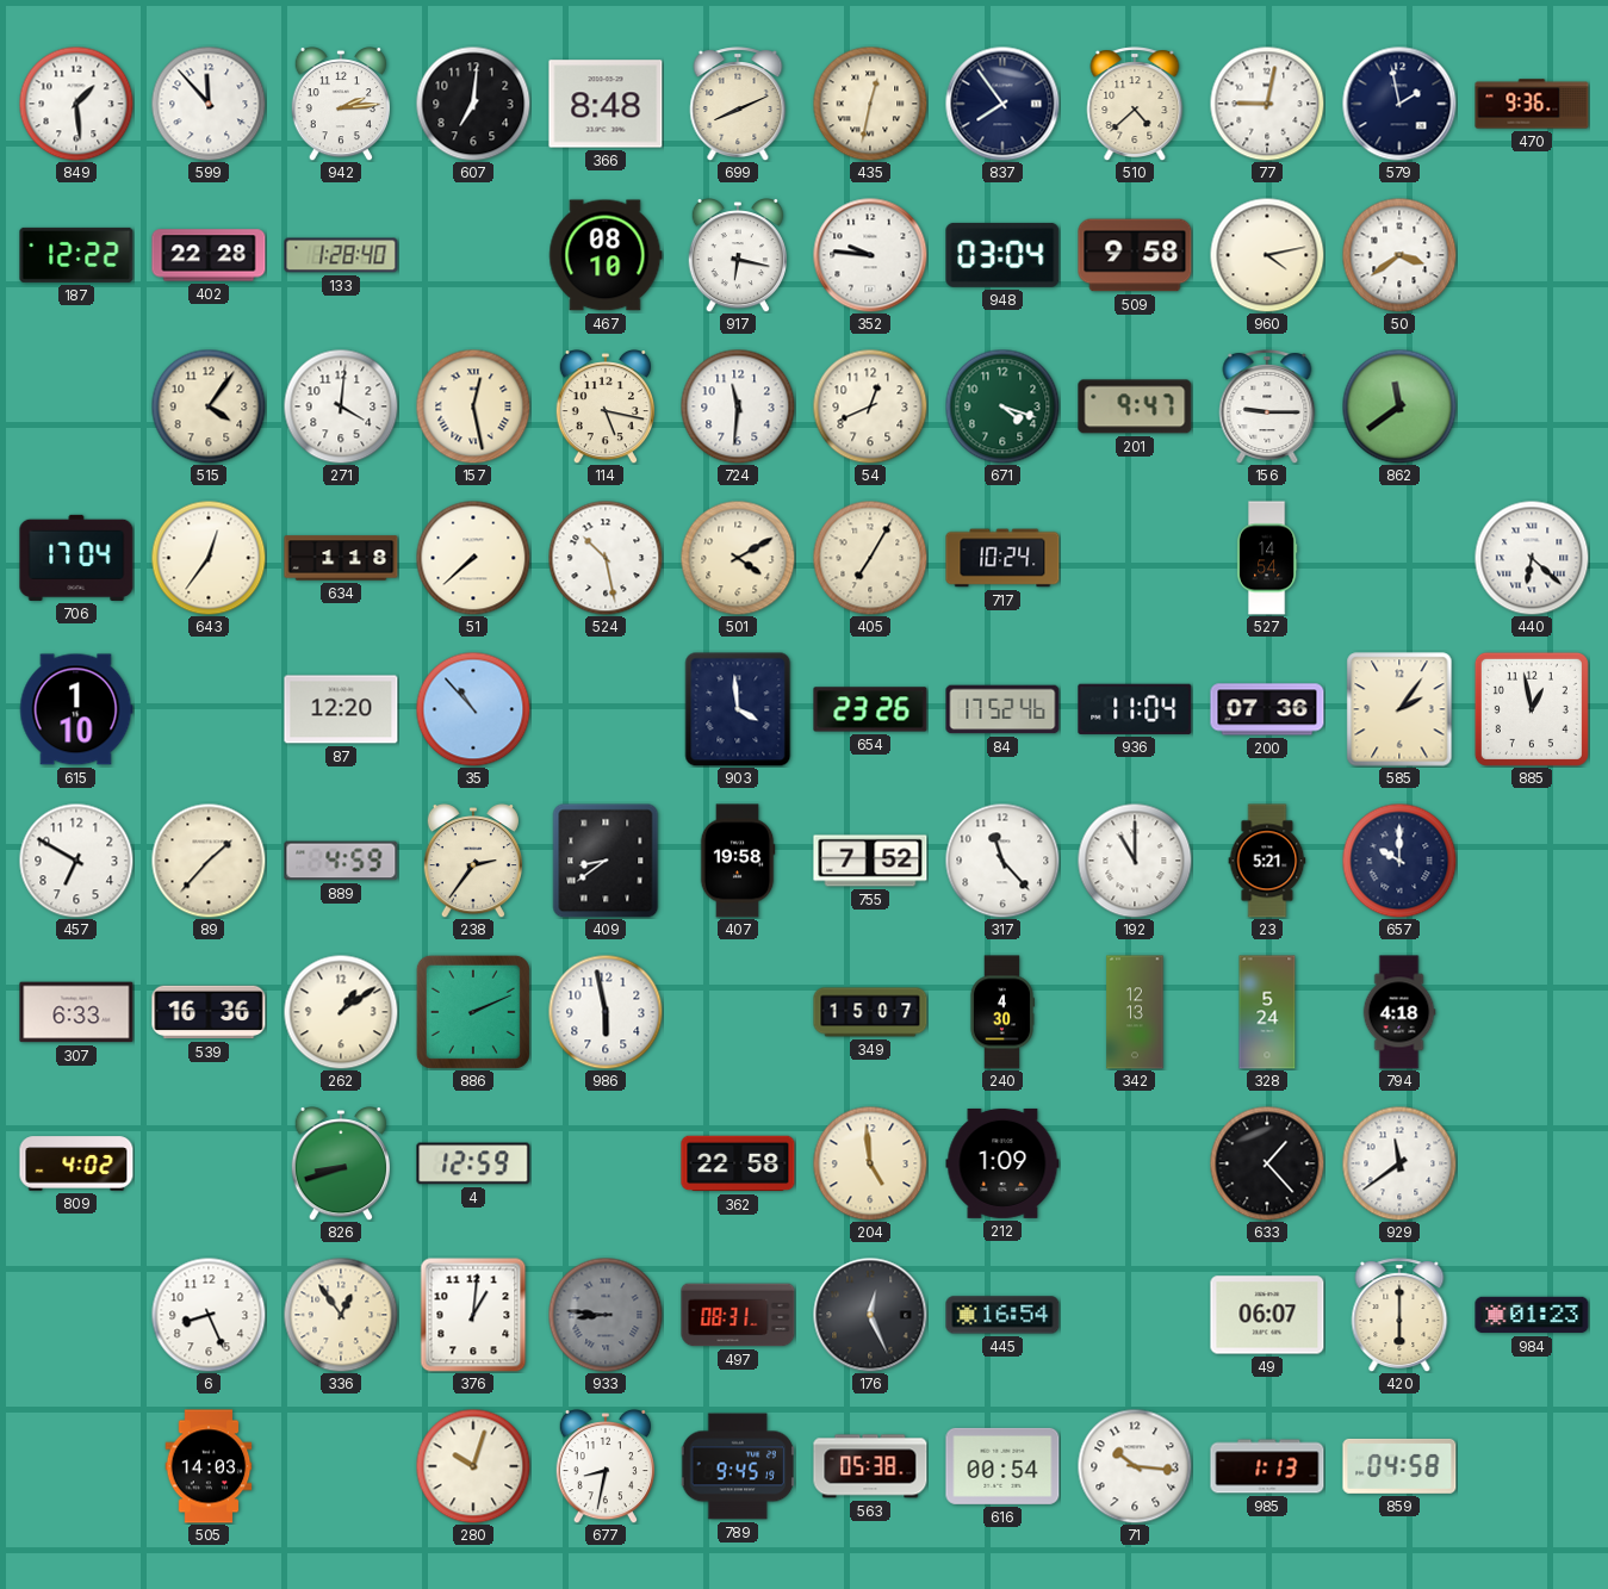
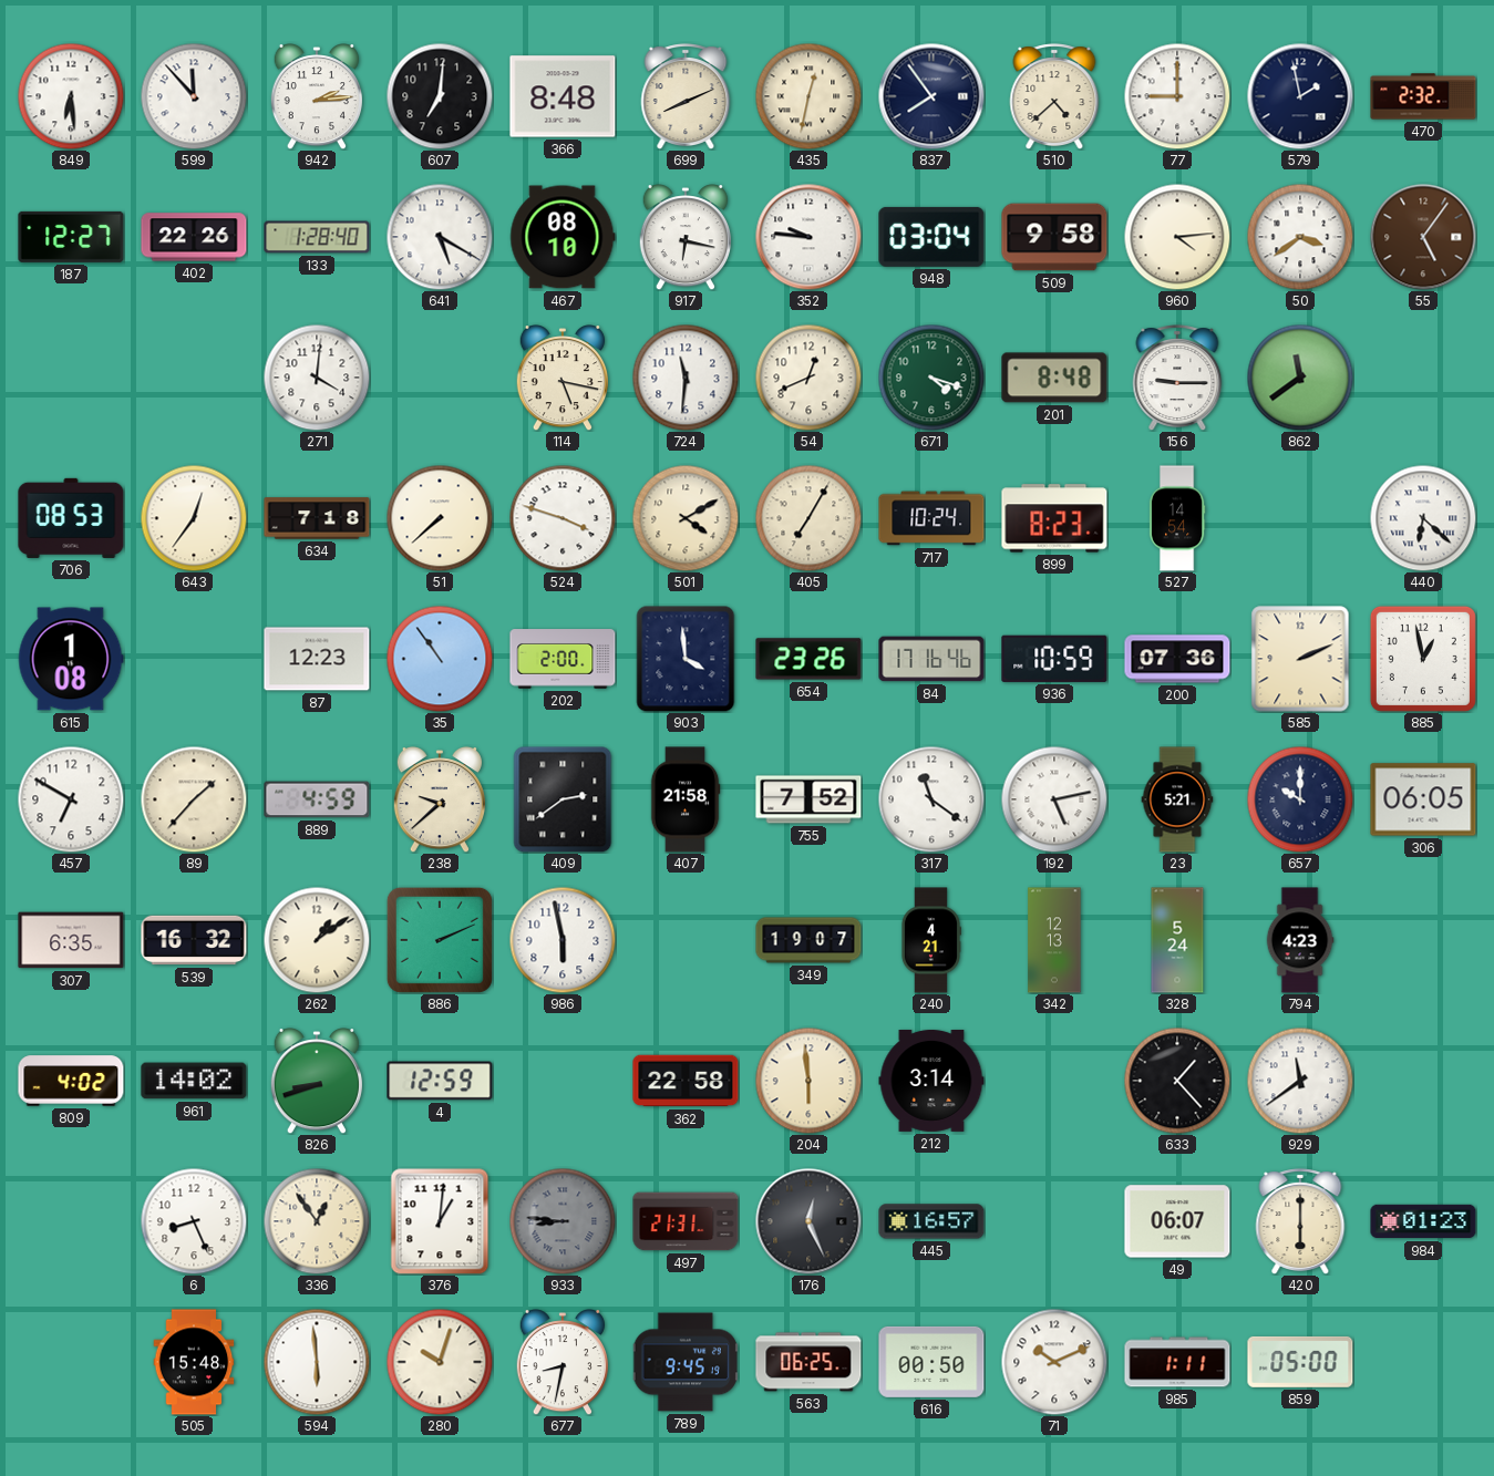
849: 1:29 -> 6:29
77: 9:02 -> 9:00
470: 9:36 -> 2:32
187: 12:22 -> 12:27
402: 22:28 -> 22:26
641: none -> 5:20
960: 4:13 -> 4:14
55: none -> 5:06
515: 4:06 -> none
157: 12:28 -> none
201: 9:47 -> 8:48
706: 17:04 -> 08:53
634: 1:18 -> 7:18
524: 10:28 -> 3:48
899: none -> 8:23
615: 1:10 -> 1:08
87: 12:20 -> 12:23
35: 10:53 -> 10:54
202: none -> 2:00
84: 17:52 -> 17:16
936: 11:04 -> 10:59
585: 2:06 -> 2:11
238: 2:36 -> 9:38
409: 8:39 -> 2:39
407: 19:58 -> 21:58
317: 11:23 -> 11:21
192: 11:00 -> 5:13
306: none -> 06:05
307: 6:33 -> 6:35
539: 16:36 -> 16:32
349: 15:07 -> 19:07
240: 4:30 -> 4:21
794: 4:18 -> 4:23
961: none -> 14:02
204: 4:59 -> 5:59
212: 1:09 -> 3:14
497: 08:31 -> 21:31
445: 16:54 -> 16:57
505: 14:03 -> 15:48
594: none -> 5:59
563: 05:38 -> 06:25
616: 00:54 -> 00:50
71: 10:16 -> 10:11
985: 1:13 -> 1:11
859: 04:58 -> 05:00
